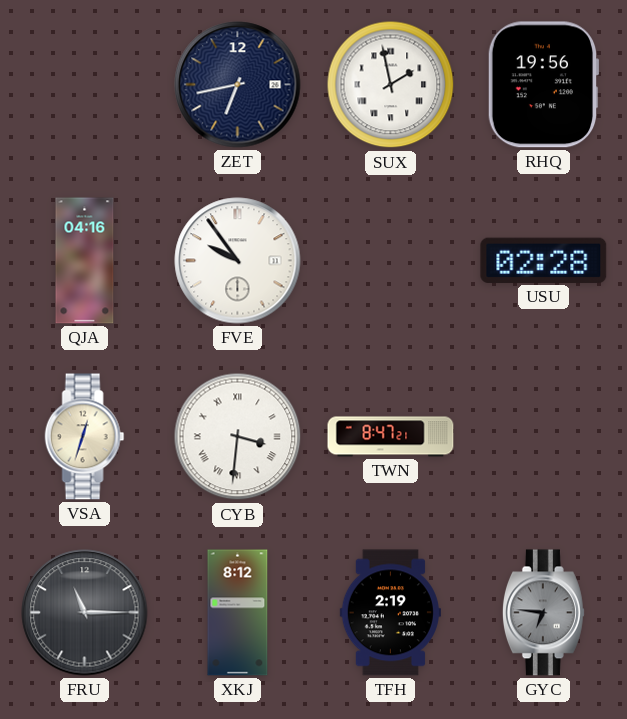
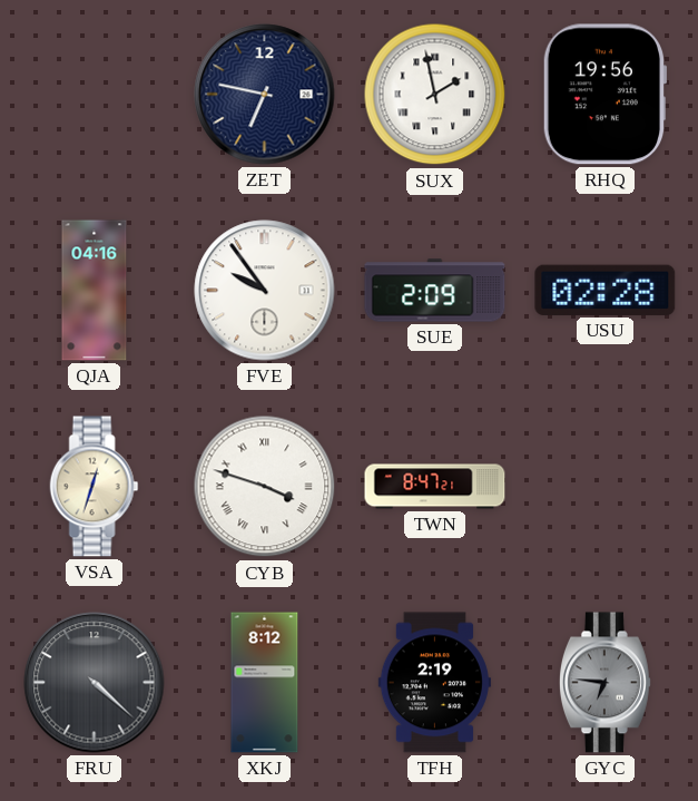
ZET: 6:43 -> 6:47
SUE: none -> 2:09
CYB: 3:31 -> 3:48
FRU: 11:15 -> 4:22
